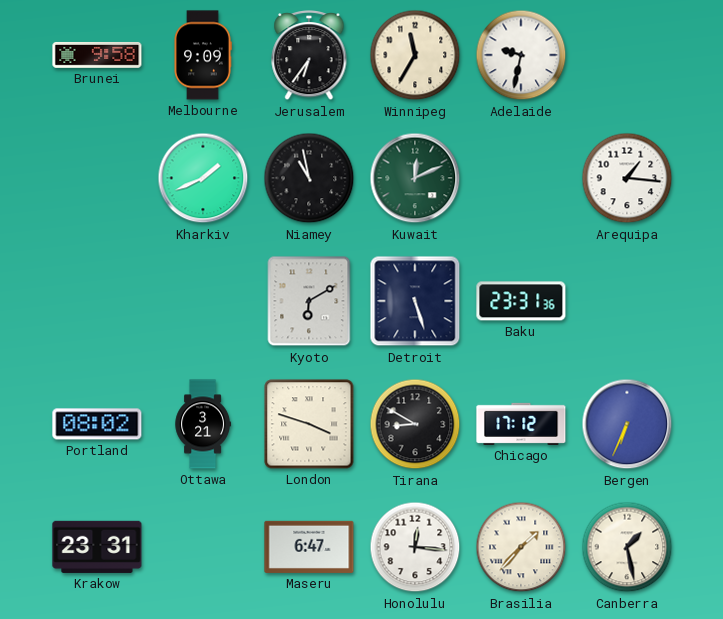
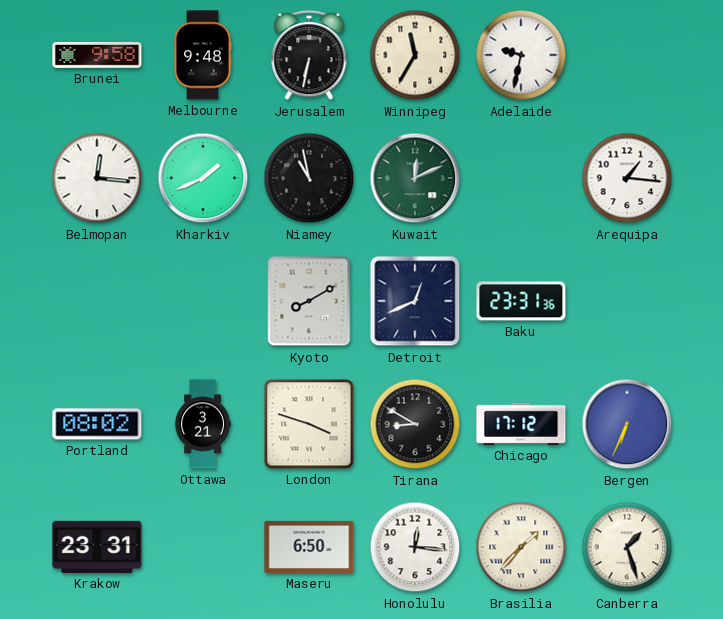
Melbourne: 9:09 -> 9:48
Jerusalem: 6:36 -> 6:32
Belmopan: none -> 12:16
Kyoto: 6:10 -> 8:10
Detroit: 5:27 -> 12:41
Maseru: 6:47 -> 6:50
Canberra: 1:28 -> 1:27
